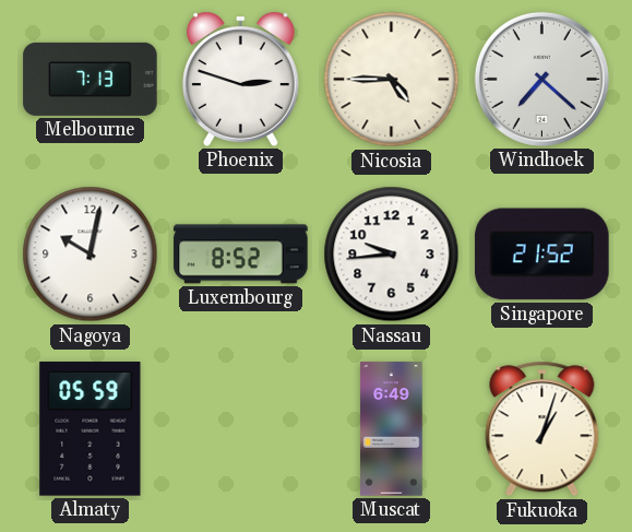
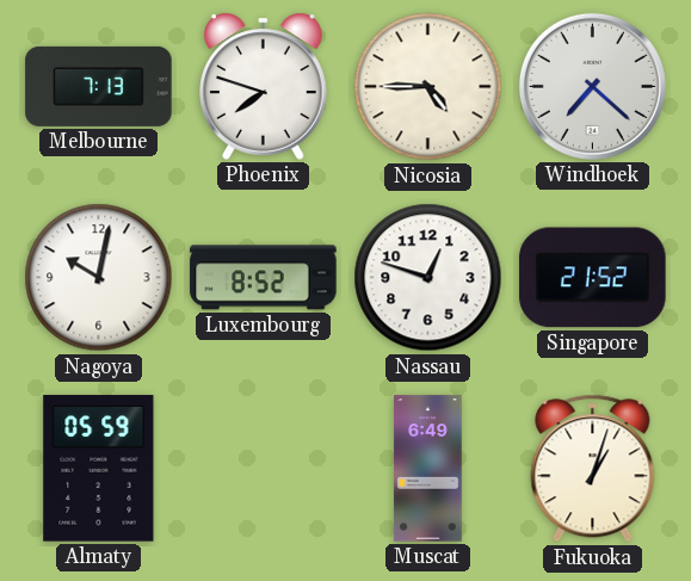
Phoenix: 2:48 -> 7:48
Nassau: 9:44 -> 12:48
